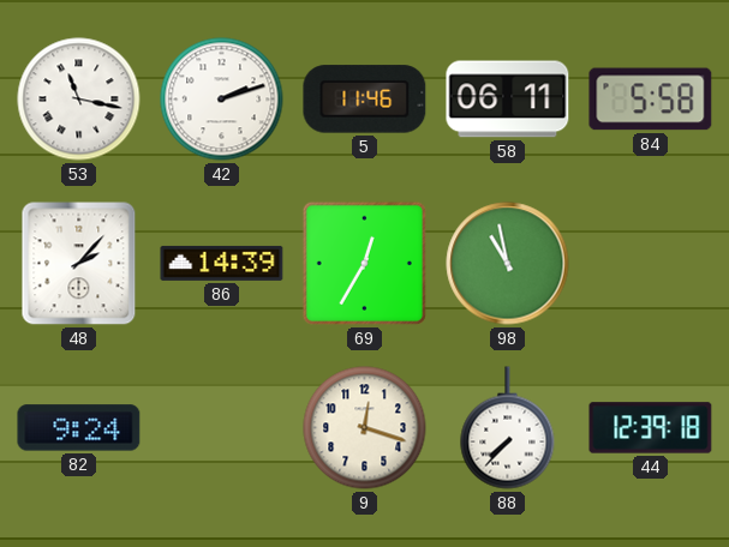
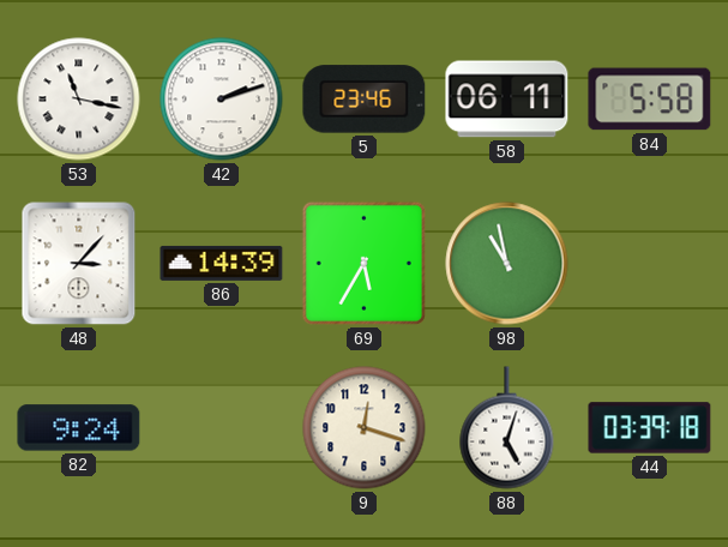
5: 11:46 -> 23:46
48: 2:07 -> 3:07
69: 12:35 -> 5:35
88: 7:37 -> 5:03
44: 12:39 -> 03:39
